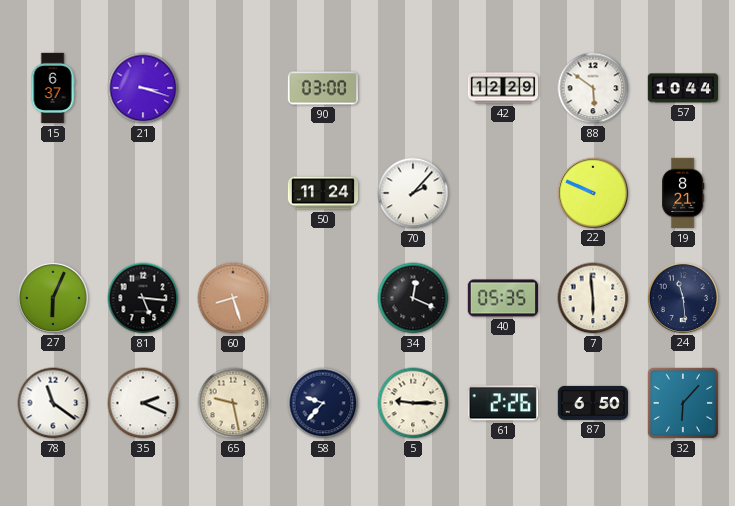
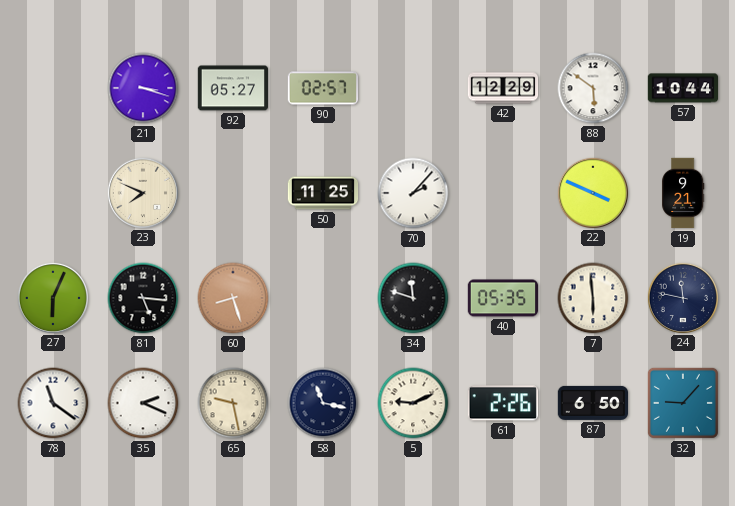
15: 6:37 -> none
92: none -> 05:27
90: 03:00 -> 02:57
23: none -> 7:49
50: 11:24 -> 11:25
22: 9:49 -> 3:49
19: 8:21 -> 9:21
34: 12:19 -> 11:48
24: 11:29 -> 11:47
58: 9:37 -> 11:17
5: 9:15 -> 9:11
32: 6:07 -> 9:07
